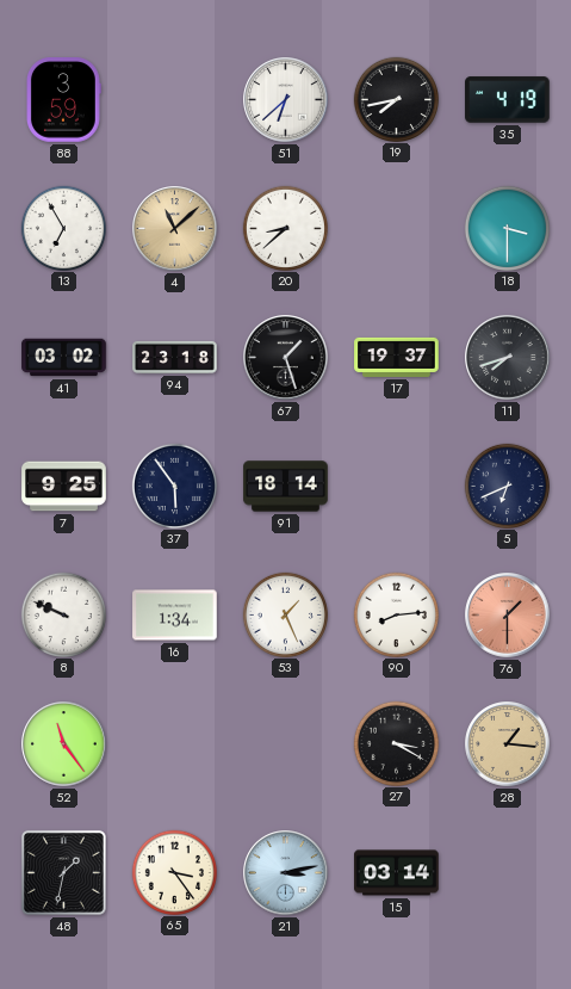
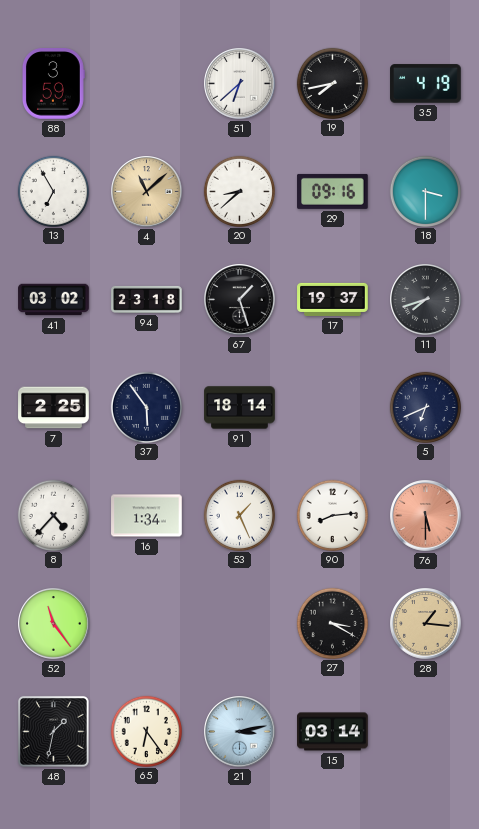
29: none -> 09:16
7: 9:25 -> 2:25
8: 9:49 -> 4:37
76: 1:30 -> 5:30
65: 3:24 -> 6:24
